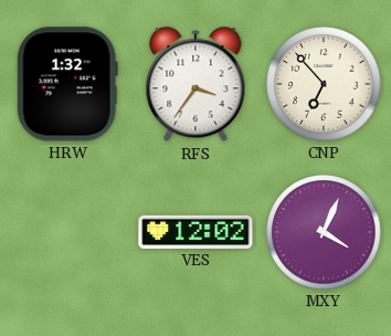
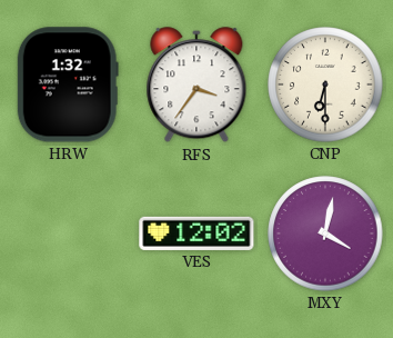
CNP: 6:53 -> 6:30
MXY: 4:04 -> 4:02
